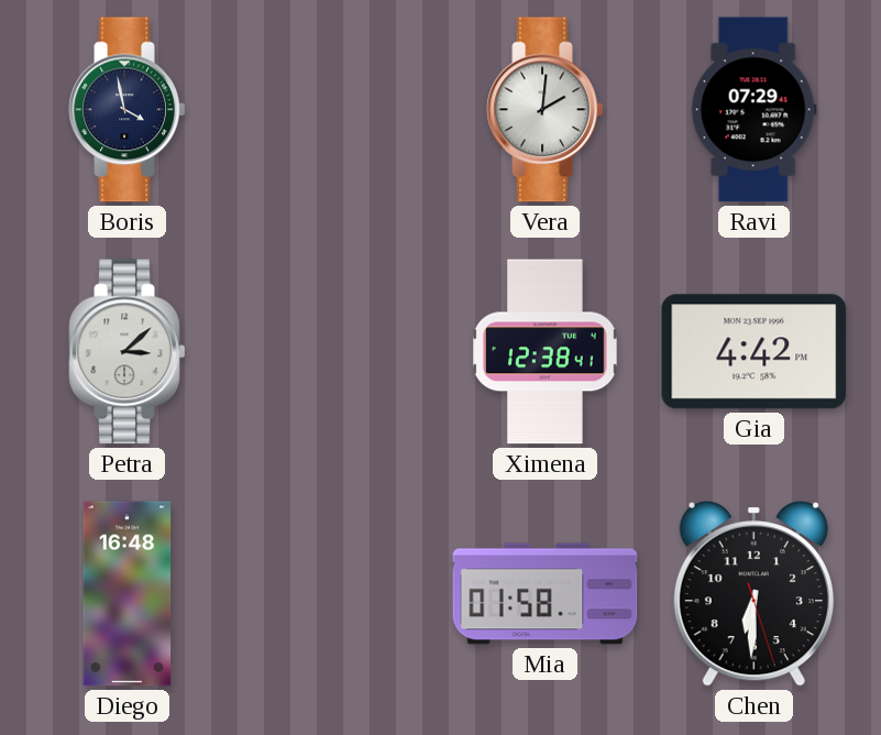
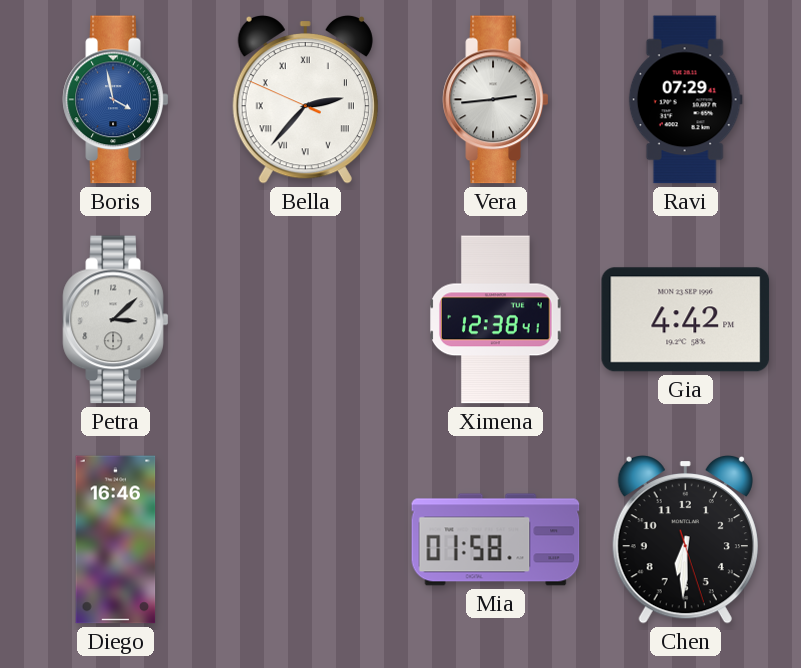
Boris dial: navy -> blue
Bella: none -> 2:36
Vera: 2:01 -> 2:44
Diego: 16:48 -> 16:46
